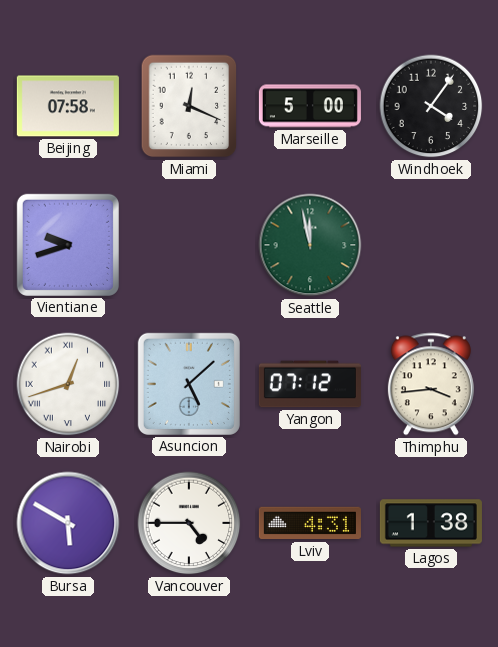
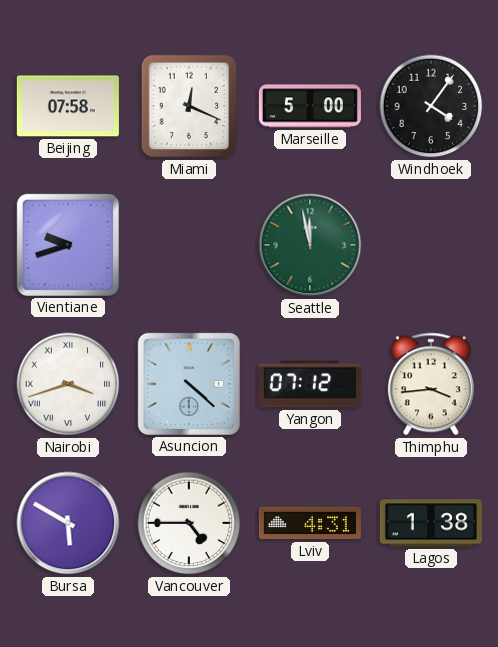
Nairobi: 12:42 -> 3:42
Asuncion: 5:08 -> 4:22
